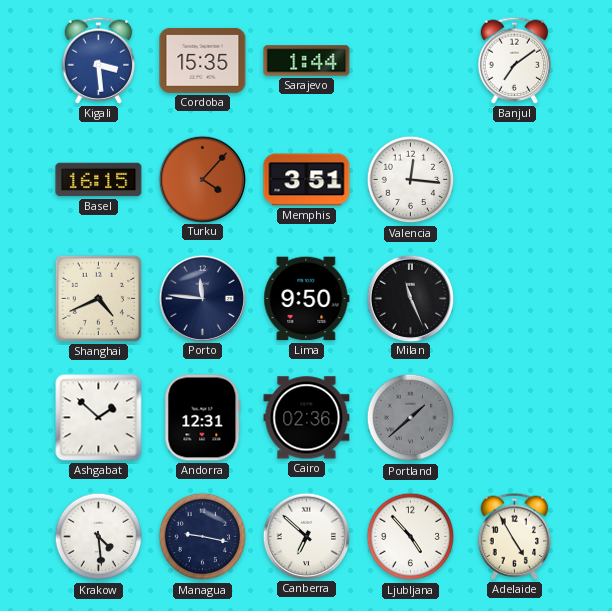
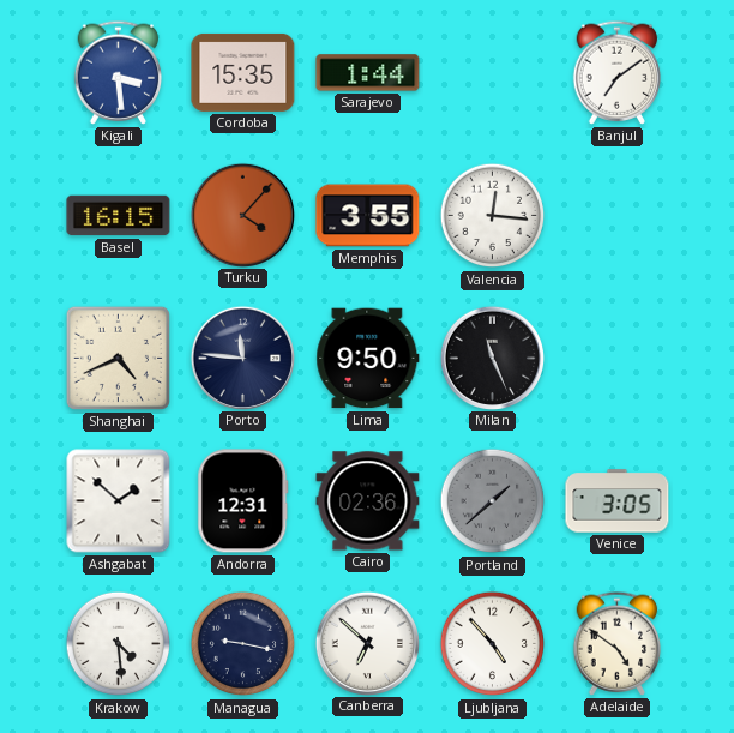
Memphis: 3:51 -> 3:55
Venice: none -> 3:05
Adelaide: 4:55 -> 4:51
